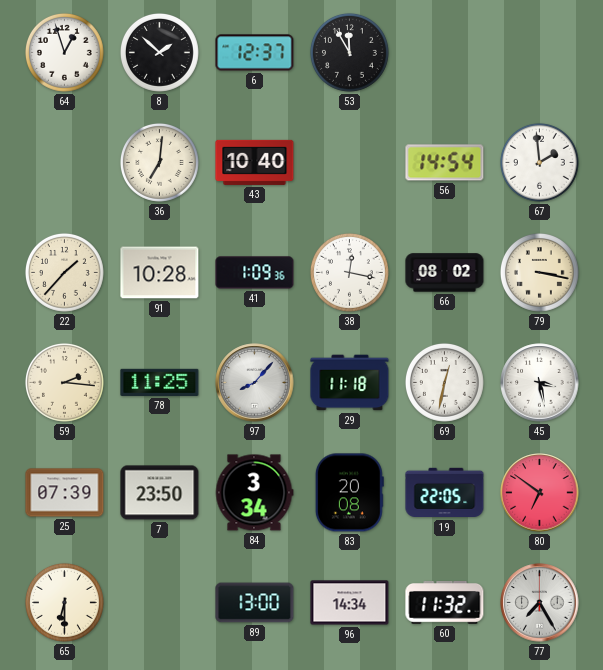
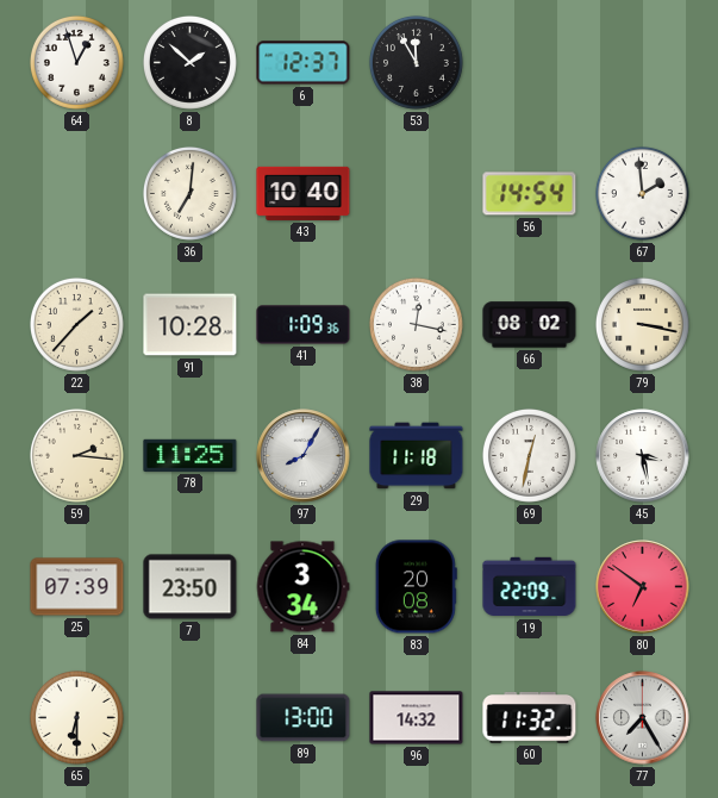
97: 8:07 -> 8:05
19: 22:05 -> 22:09
96: 14:34 -> 14:32
